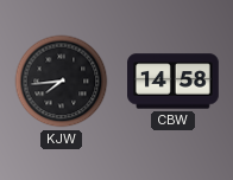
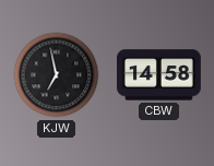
KJW: 7:44 -> 6:58
